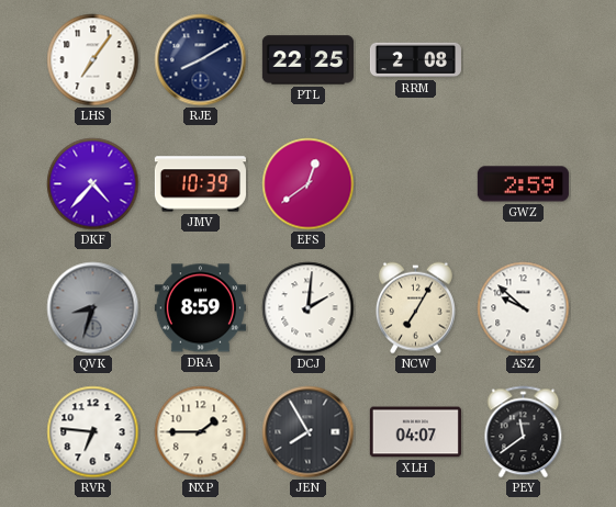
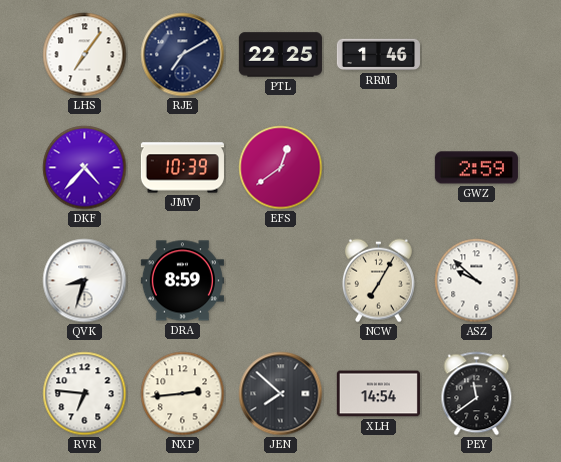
RJE: 8:10 -> 7:10
RRM: 2:08 -> 1:46
QVK dial: grey -> white
DCJ: 2:01 -> none
NXP: 1:45 -> 2:44
JEN: 7:55 -> 7:52
XLH: 04:07 -> 14:54
